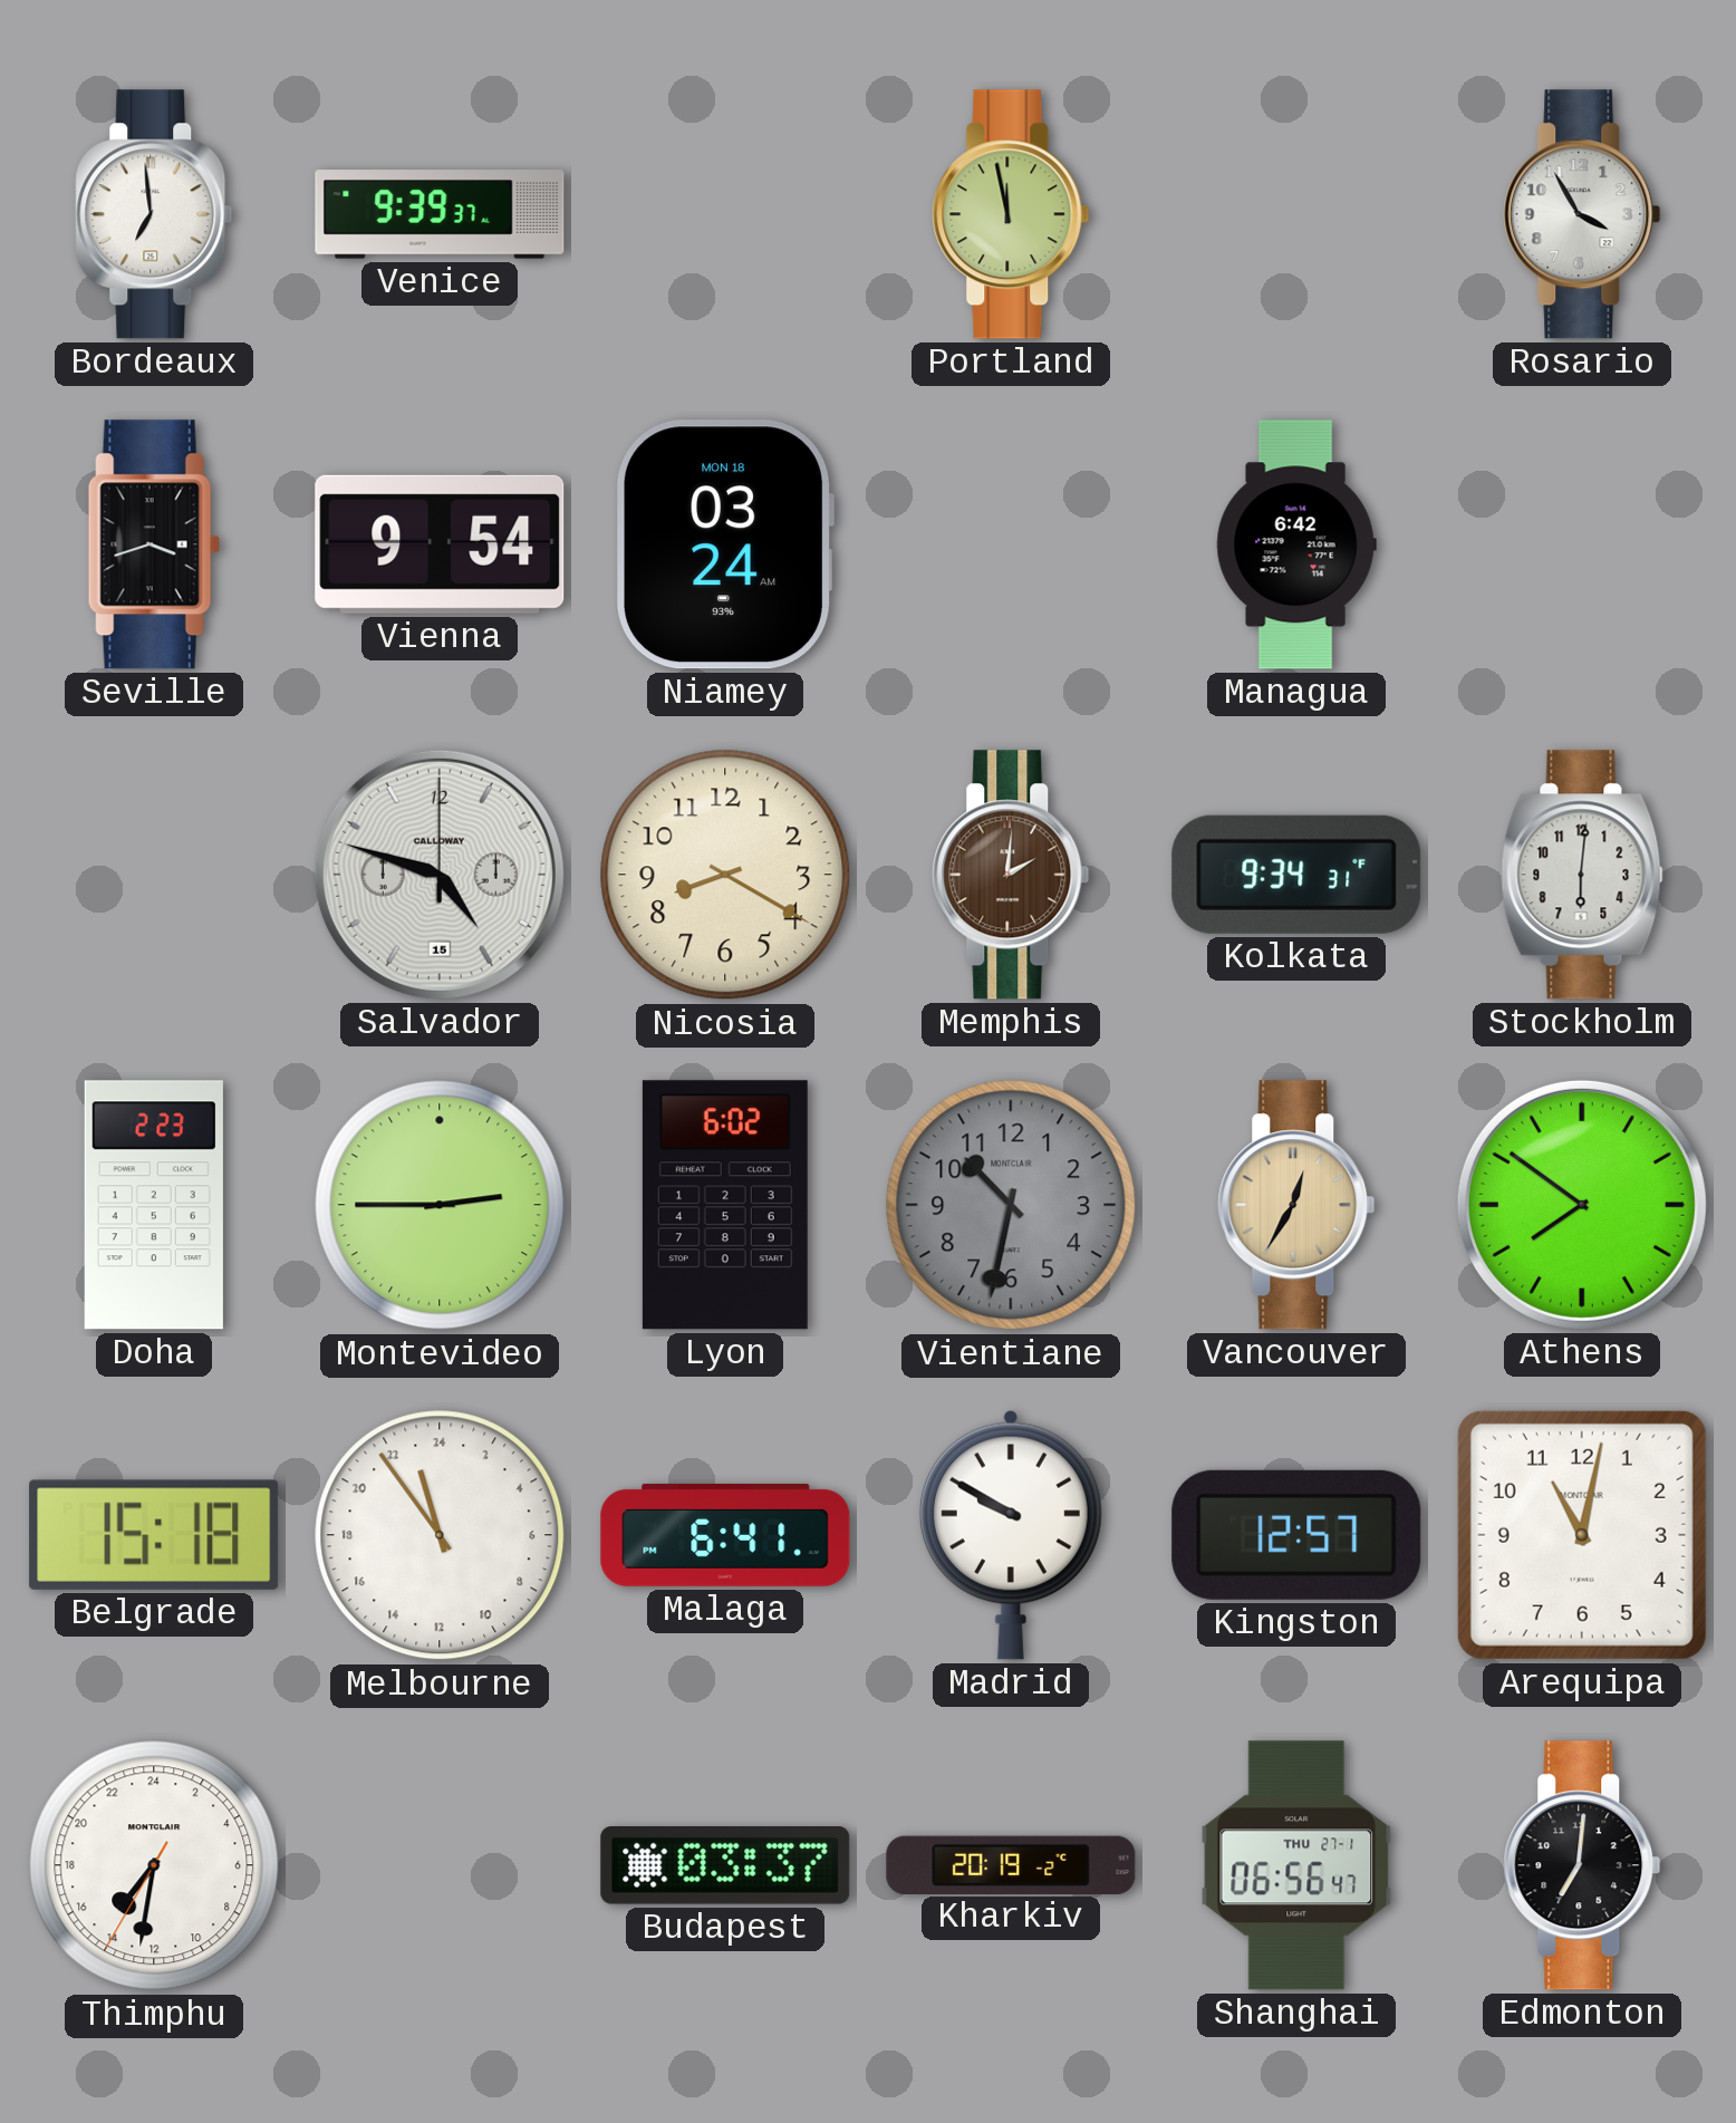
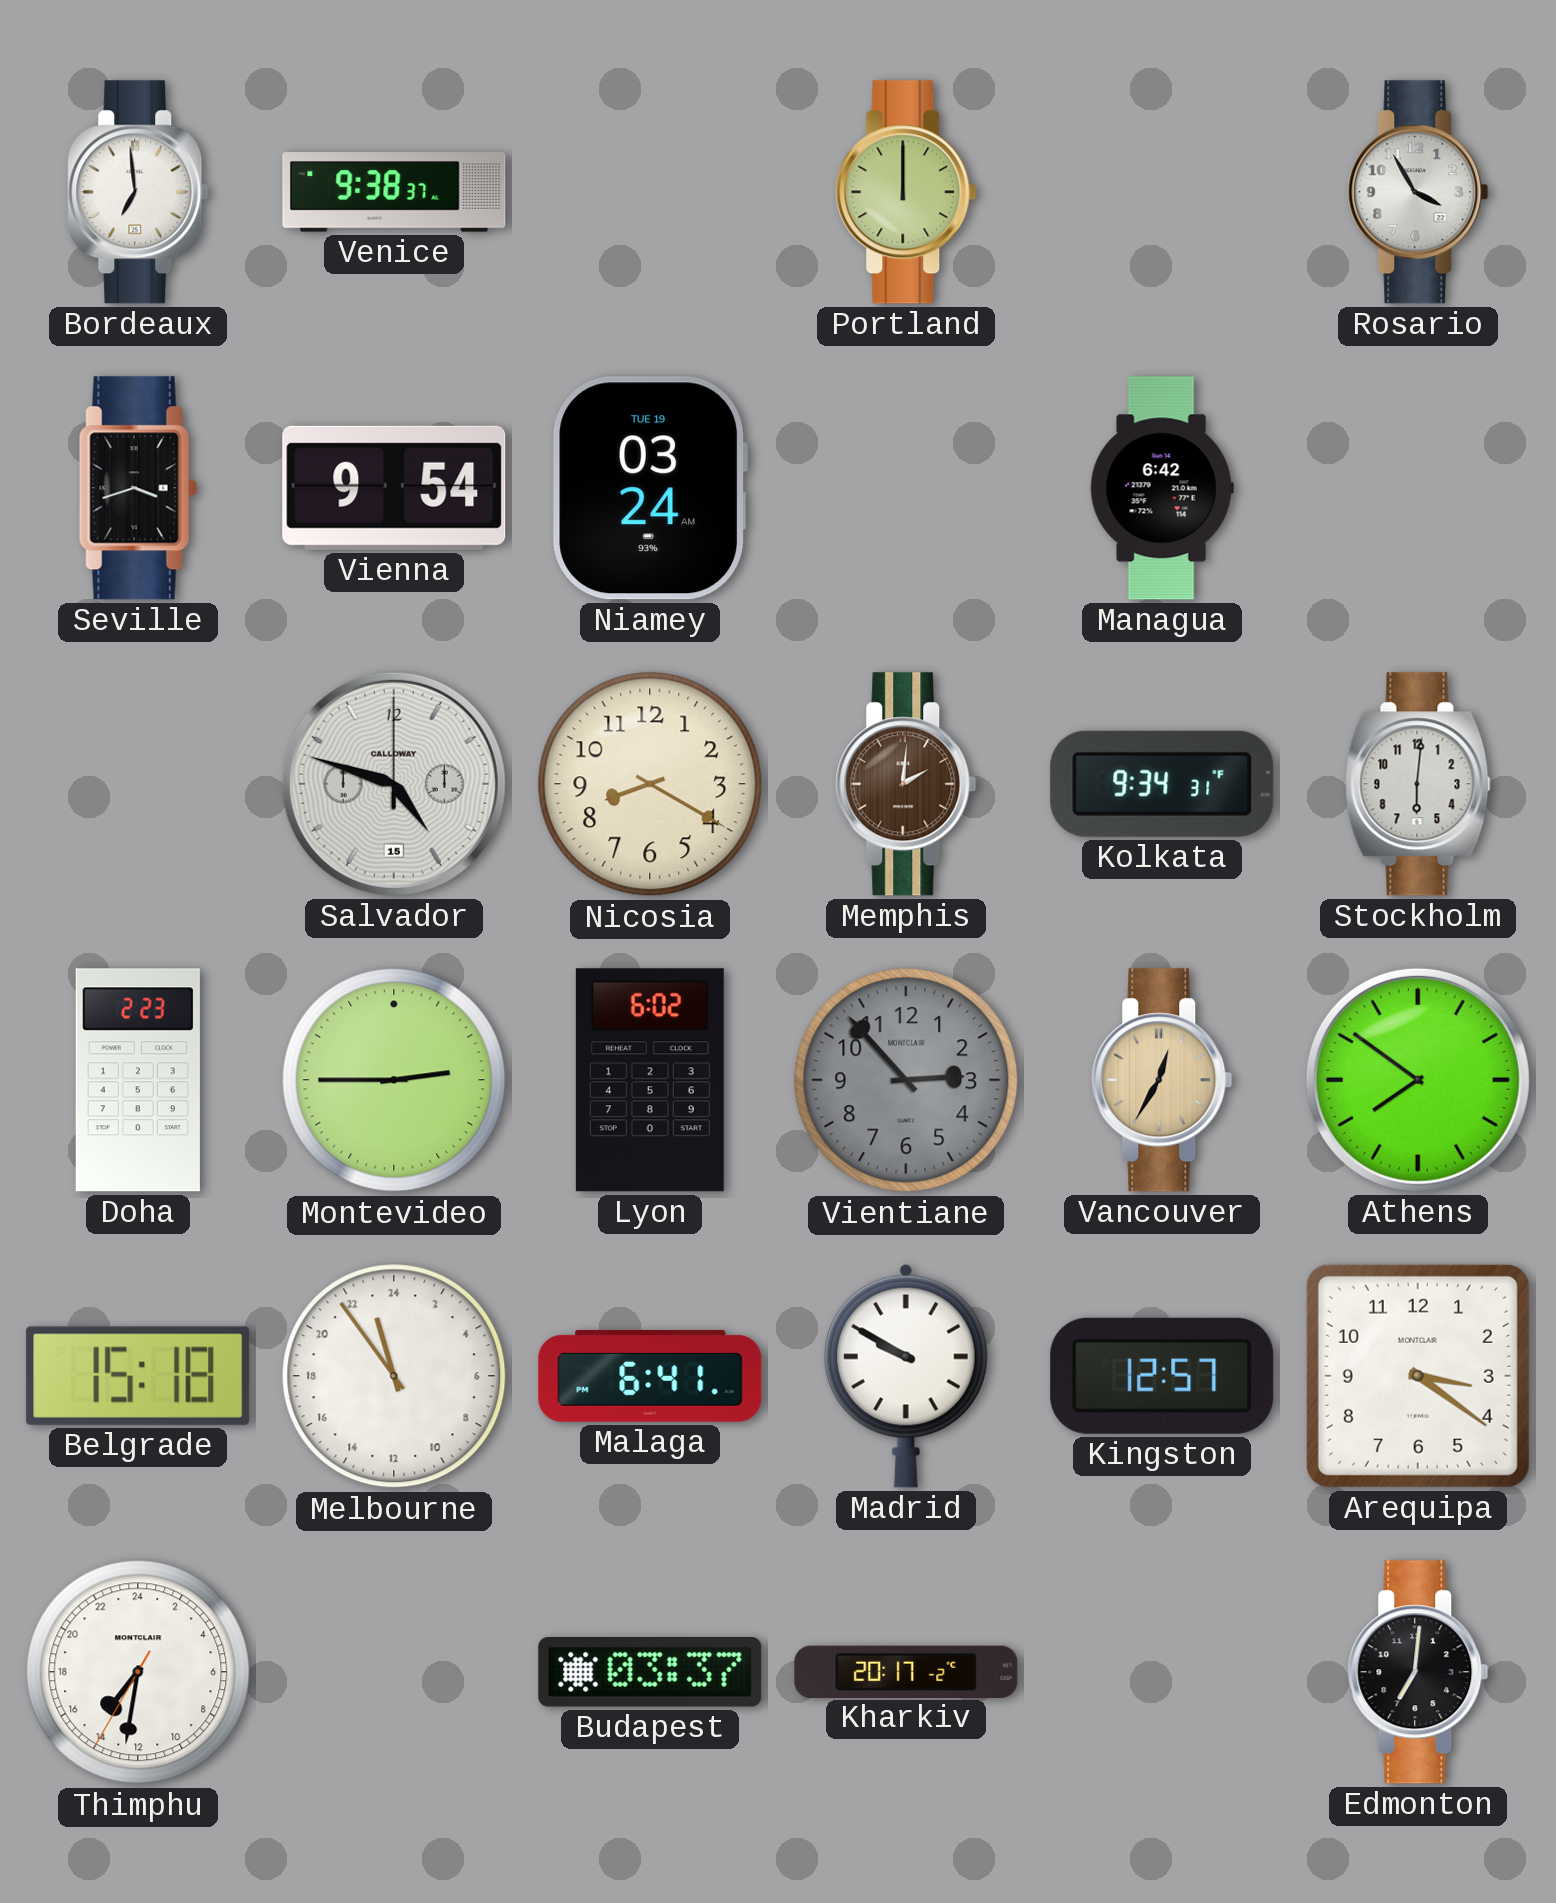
Venice: 9:39 -> 9:38
Portland: 11:58 -> 12:00
Niamey date: MON 18 -> TUE 19
Vientiane: 10:32 -> 2:53
Arequipa: 11:02 -> 3:21
Kharkiv: 20:19 -> 20:17
Shanghai: 06:56 -> none
